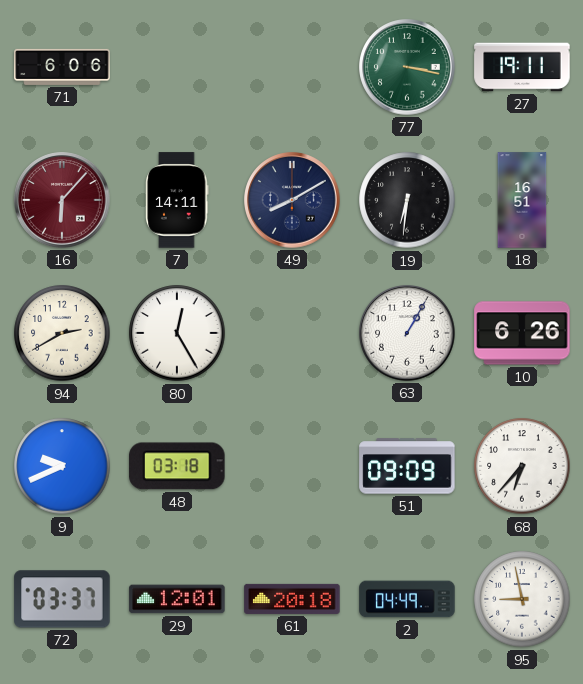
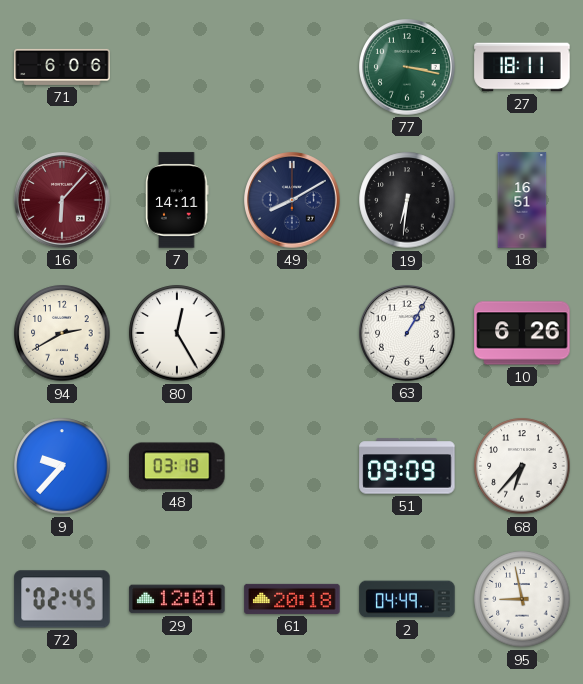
27: 19:11 -> 18:11
9: 9:41 -> 9:37
72: 03:37 -> 02:45
